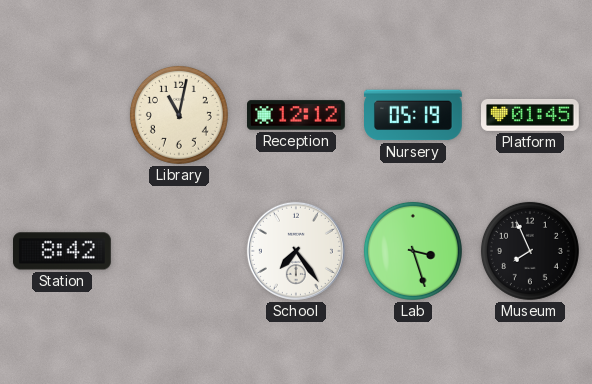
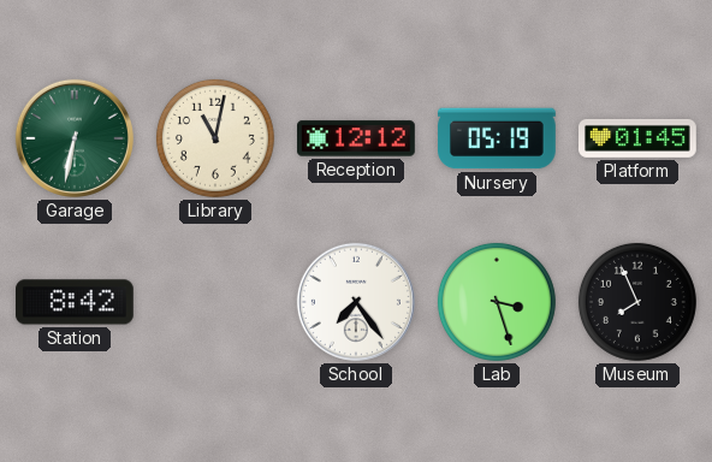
Garage: none -> 6:32
